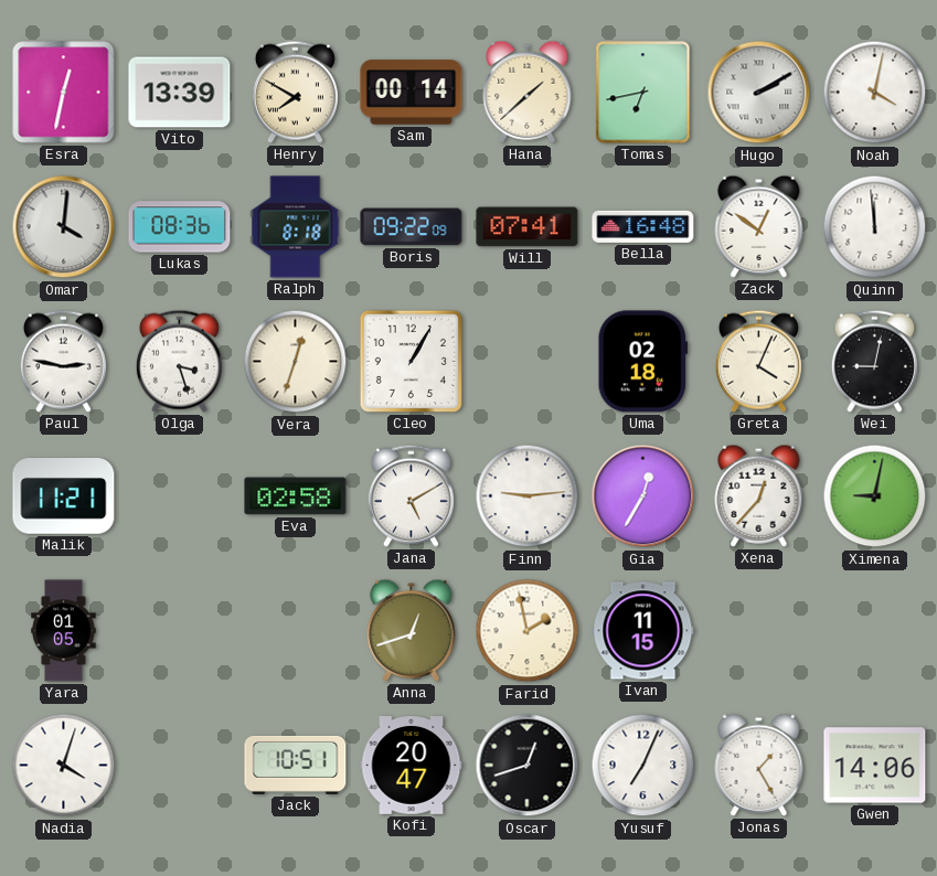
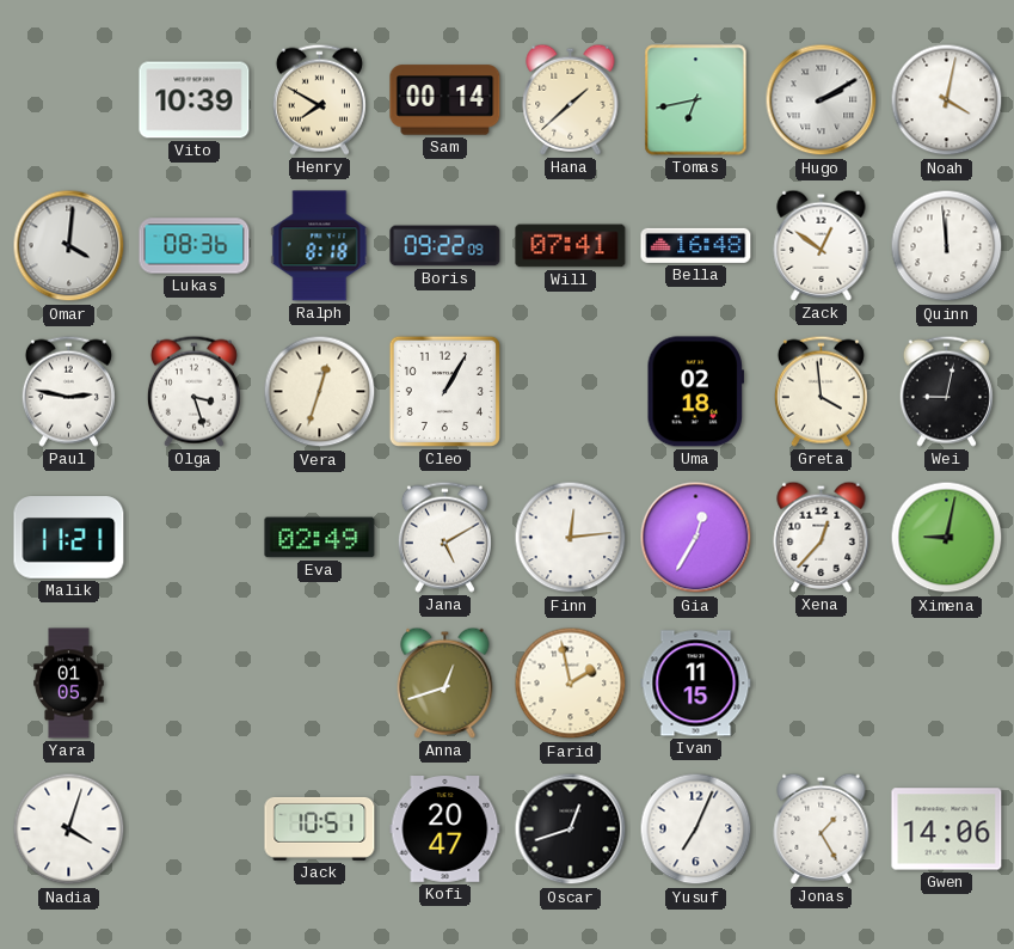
Esra: 12:32 -> none
Vito: 13:39 -> 10:39
Greta: 4:04 -> 3:59
Eva: 02:58 -> 02:49
Finn: 9:14 -> 12:14
